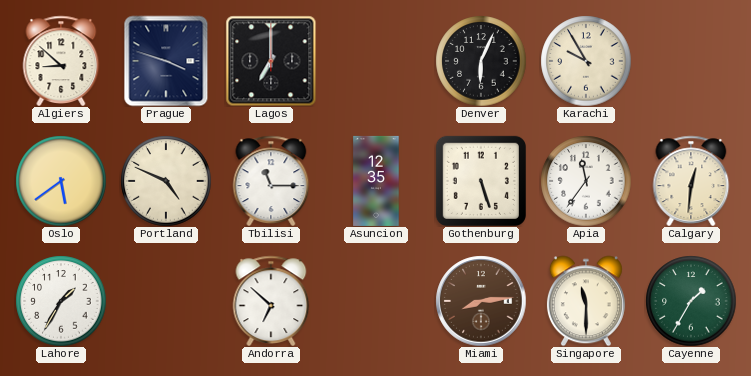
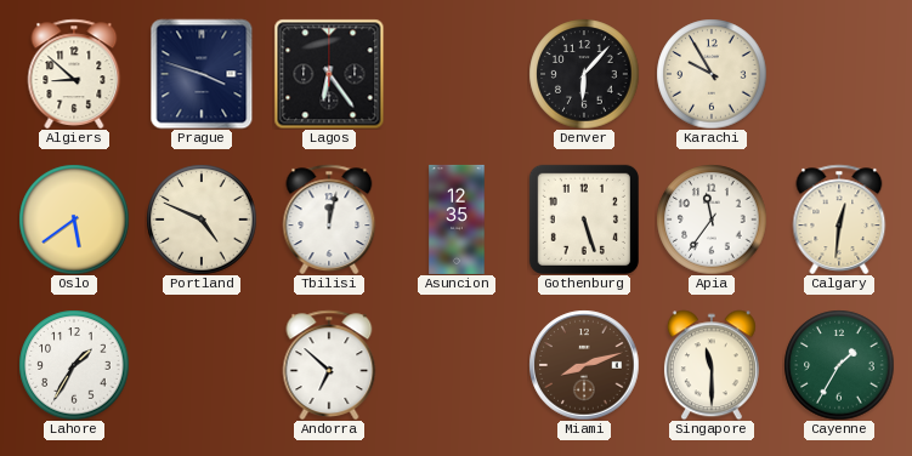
Lagos: 7:00 -> 6:24
Denver: 6:04 -> 6:07
Tbilisi: 11:15 -> 12:02
Miami: 8:14 -> 8:12
